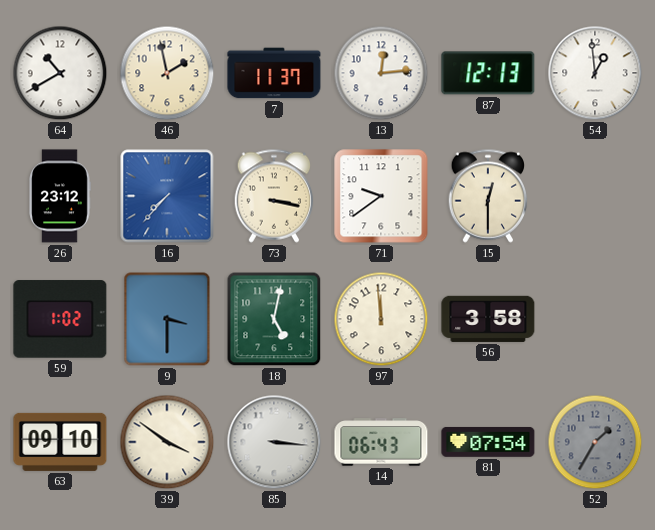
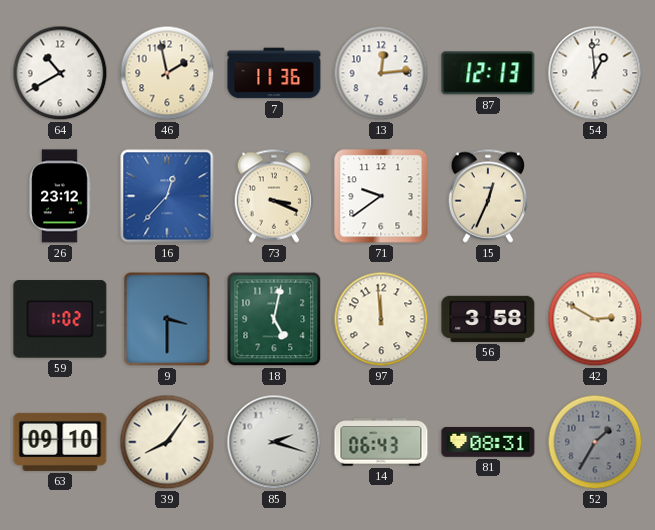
7: 11:37 -> 11:36
16: 7:37 -> 12:37
73: 3:17 -> 3:19
15: 12:30 -> 12:34
42: none -> 2:50
39: 3:51 -> 8:06
85: 3:16 -> 2:18
81: 07:54 -> 08:31
